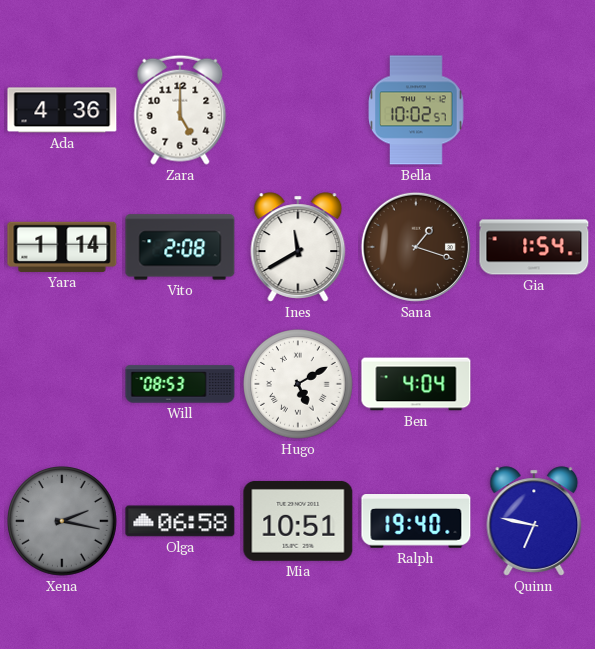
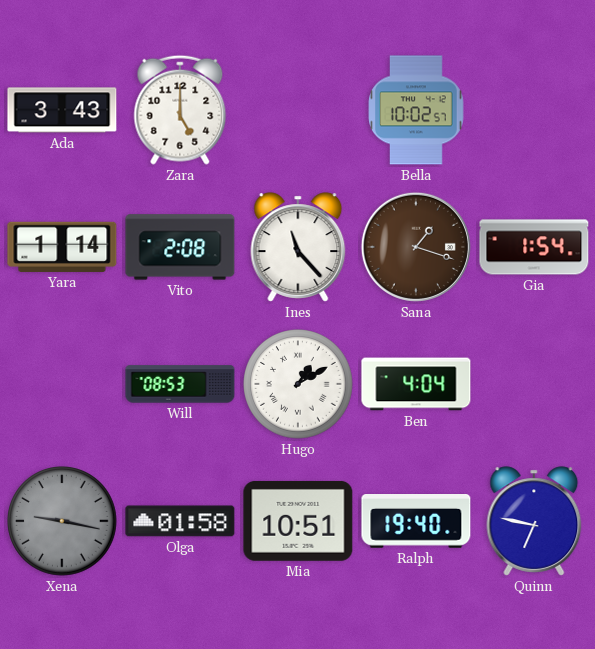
Ada: 4:36 -> 3:43
Ines: 11:40 -> 11:23
Hugo: 5:10 -> 1:10
Xena: 2:17 -> 9:17
Olga: 06:58 -> 01:58
